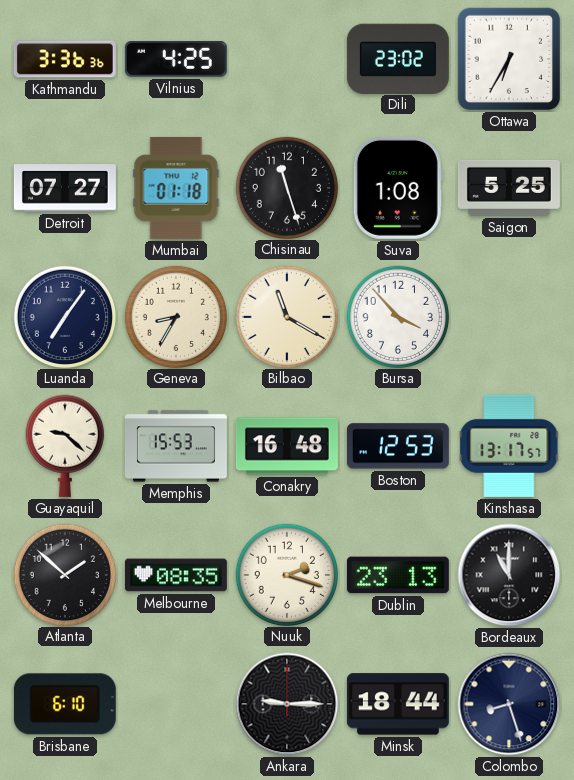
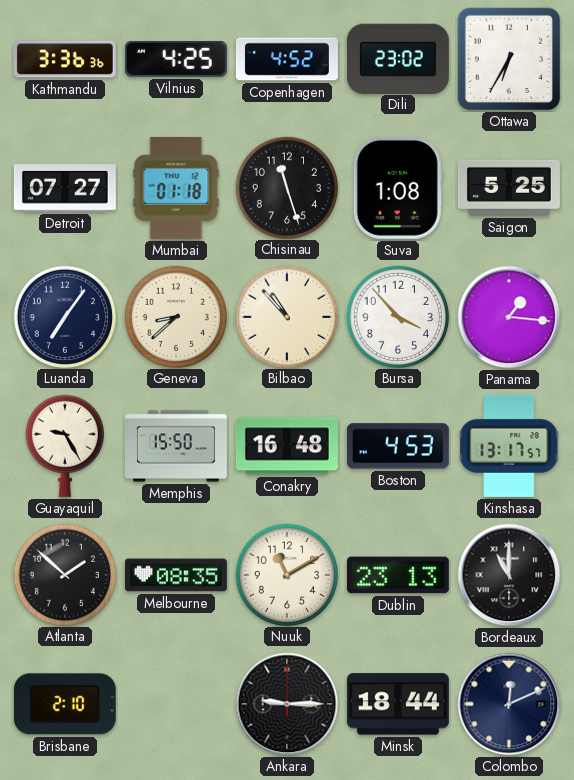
Copenhagen: none -> 4:52
Geneva: 8:35 -> 8:38
Bilbao: 11:20 -> 10:53
Panama: none -> 1:16
Guayaquil: 9:22 -> 9:25
Memphis: 15:53 -> 15:50
Boston: 12:53 -> 4:53
Nuuk: 2:18 -> 11:10
Brisbane: 6:10 -> 2:10
Colombo: 8:27 -> 12:11
